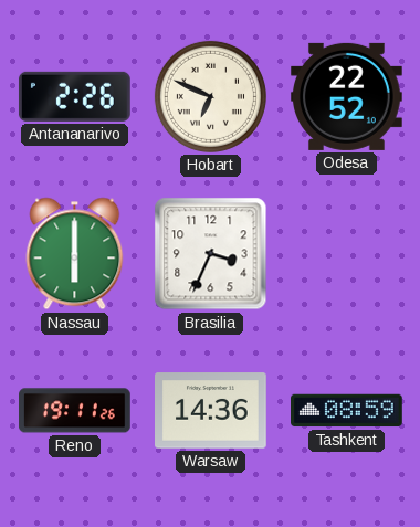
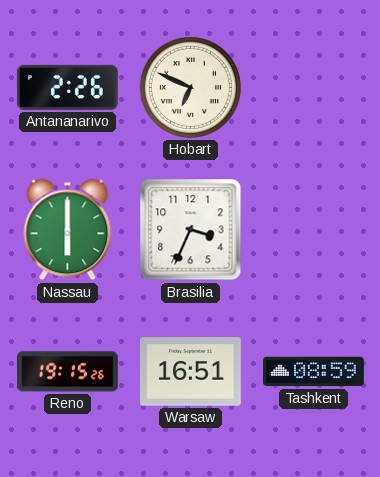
Odesa: 22:52 -> none
Reno: 19:11 -> 19:15
Warsaw: 14:36 -> 16:51
